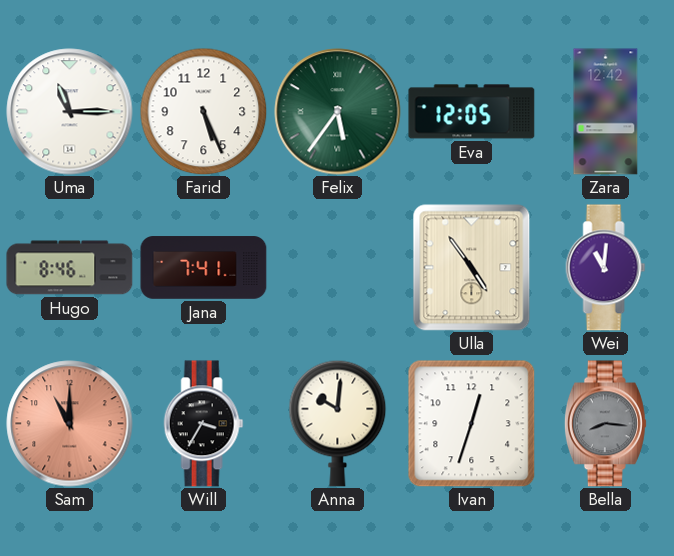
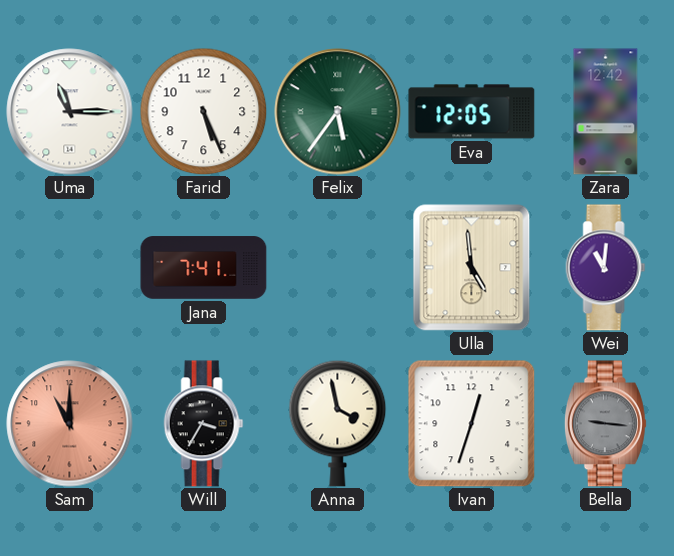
Hugo: 8:46 -> none
Ulla: 4:54 -> 4:59
Anna: 10:01 -> 3:58
Bella: 8:16 -> 9:16
